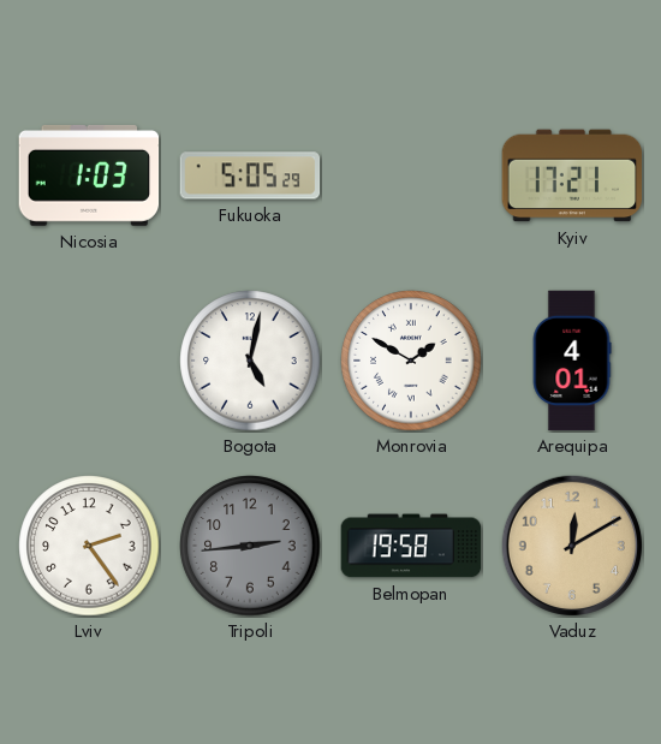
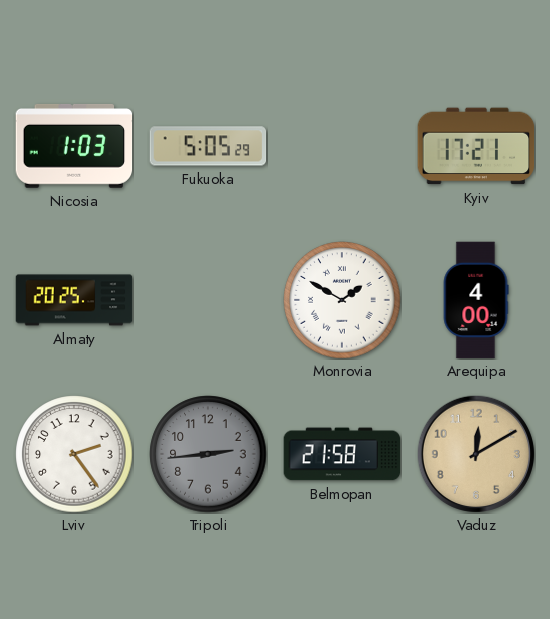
Almaty: none -> 20:25
Bogota: 5:02 -> none
Arequipa: 4:01 -> 4:00
Belmopan: 19:58 -> 21:58
